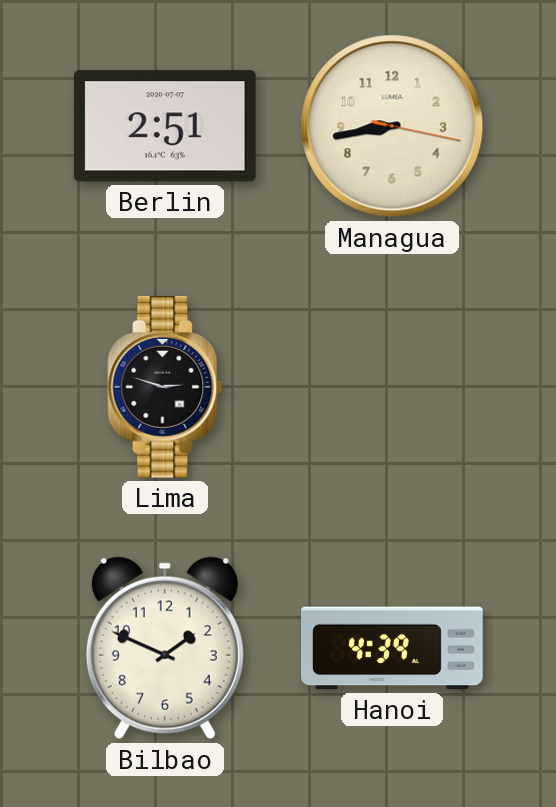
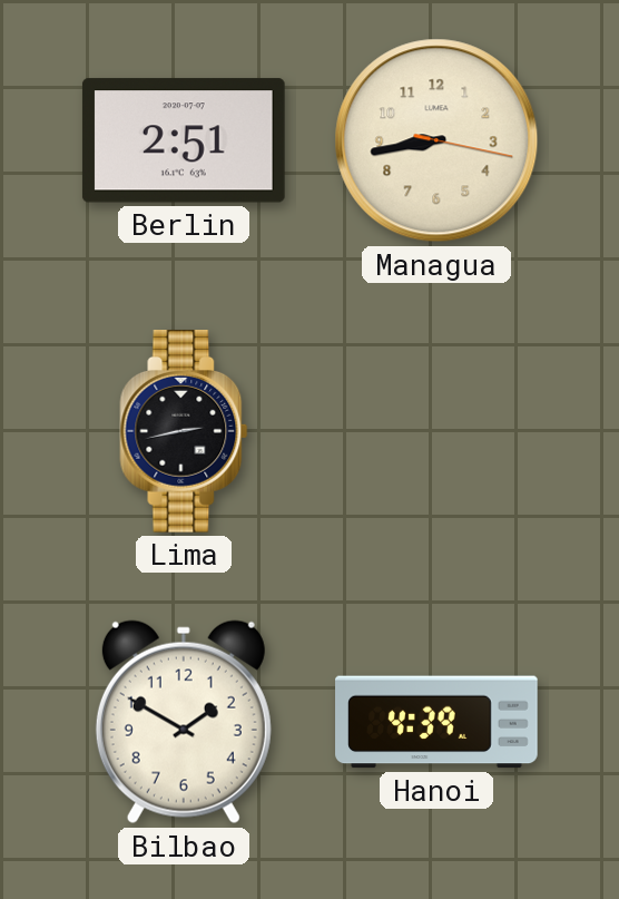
Lima: 2:48 -> 2:43
Bilbao: 1:49 -> 1:50
